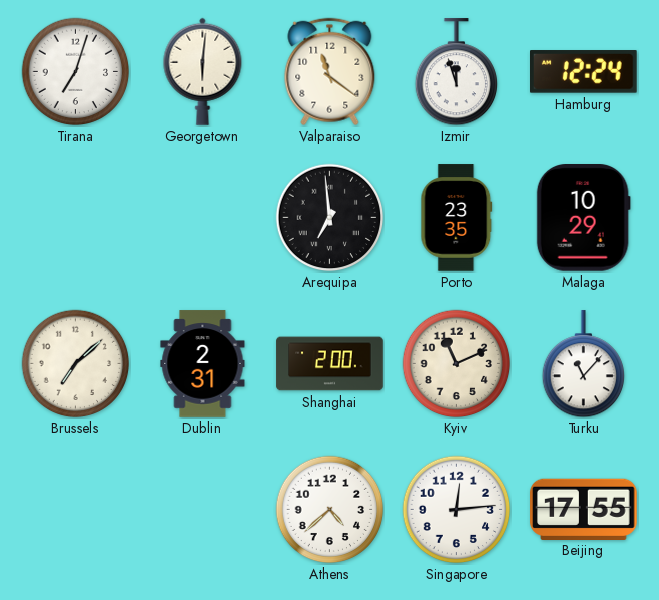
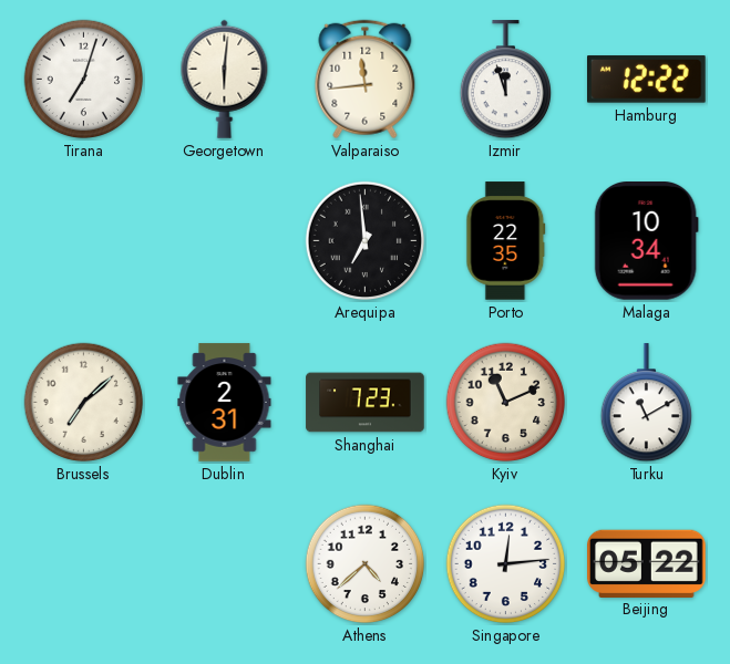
Valparaiso: 11:21 -> 11:44
Hamburg: 12:24 -> 12:22
Porto: 23:35 -> 22:35
Malaga: 10:29 -> 10:34
Shanghai: 2:00 -> 7:23
Turku: 11:07 -> 11:10
Beijing: 17:55 -> 05:22
